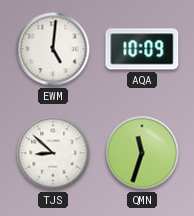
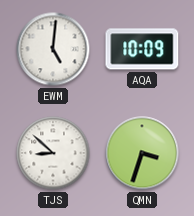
QMN: 11:33 -> 3:33
